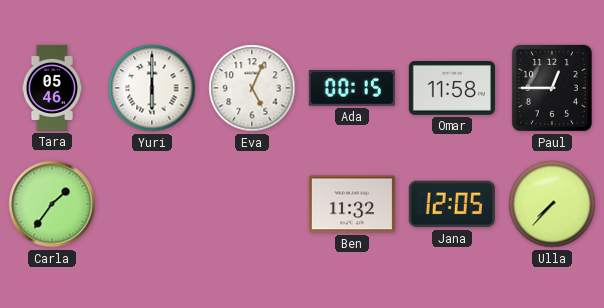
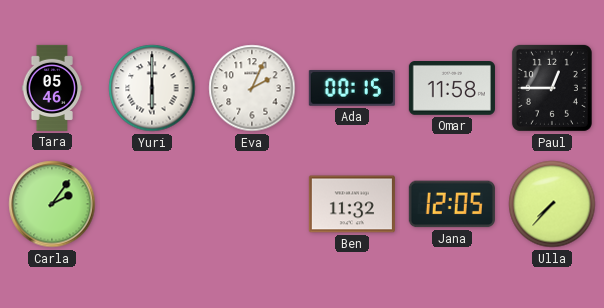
Eva: 5:04 -> 2:04
Carla: 1:36 -> 2:06
